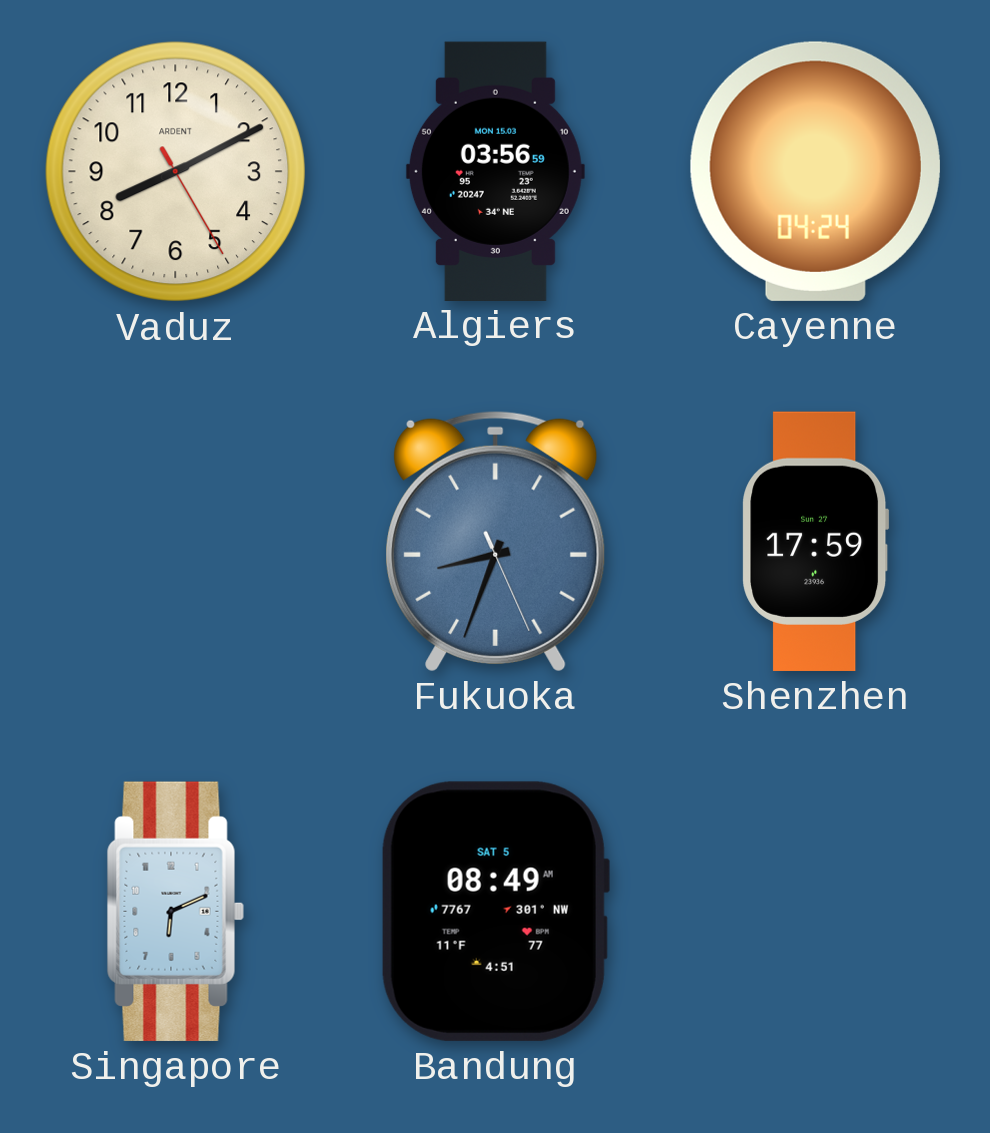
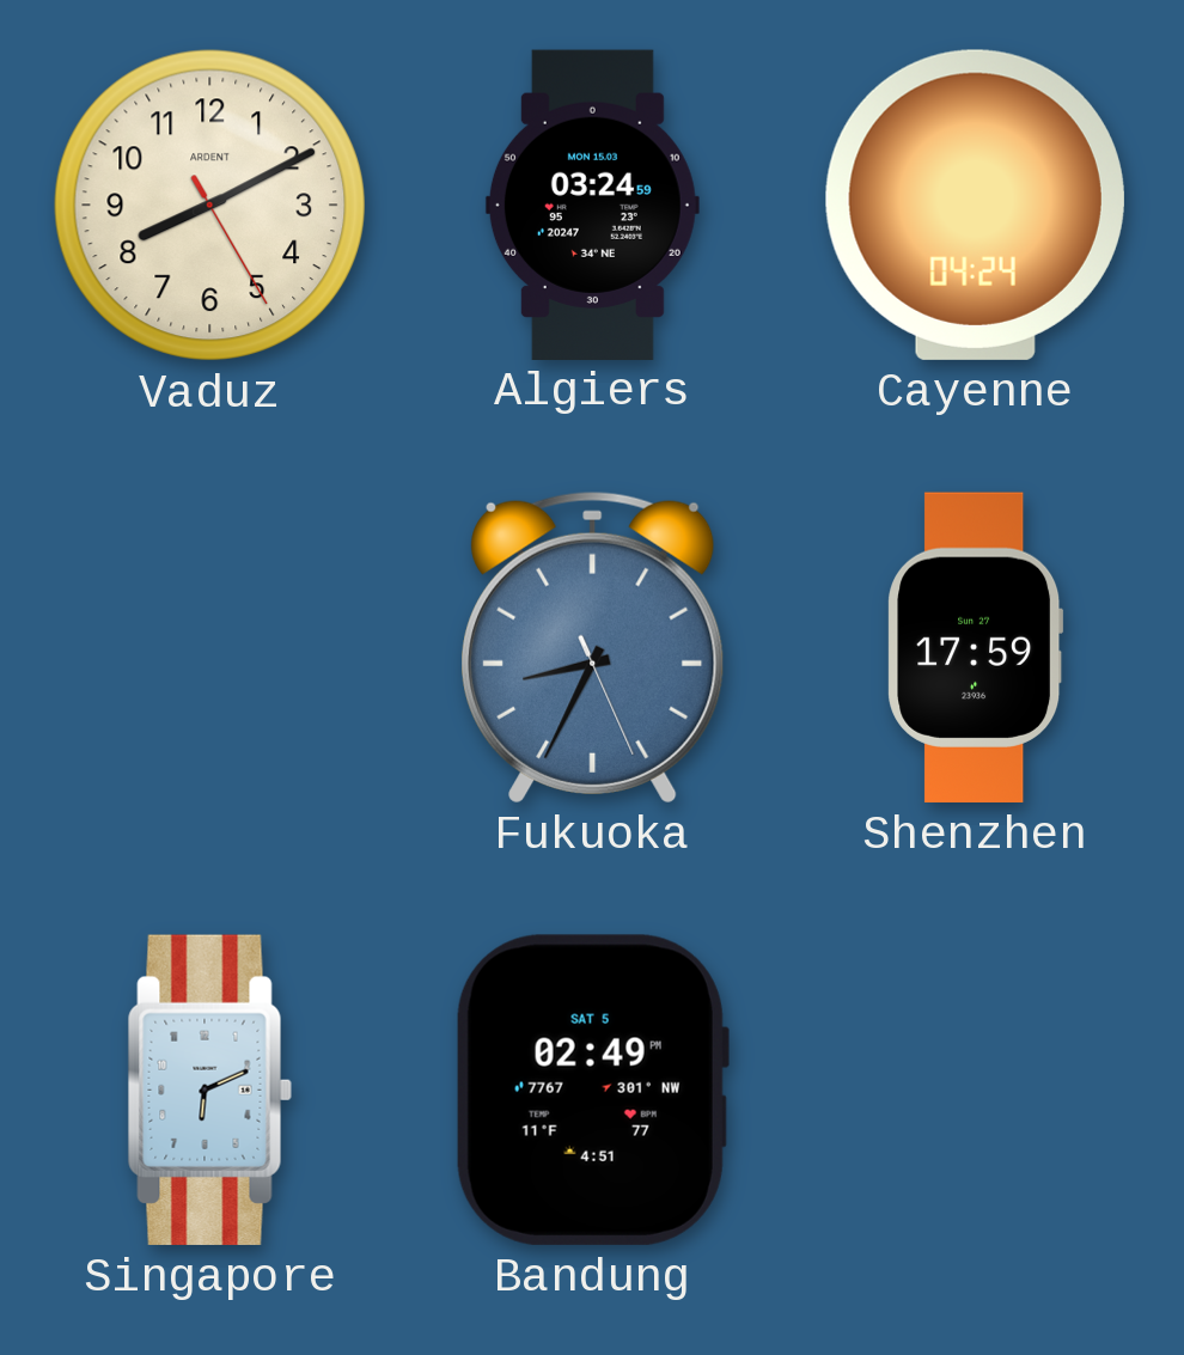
Algiers: 03:56 -> 03:24
Fukuoka: 8:33 -> 8:34
Bandung: 08:49 -> 02:49
